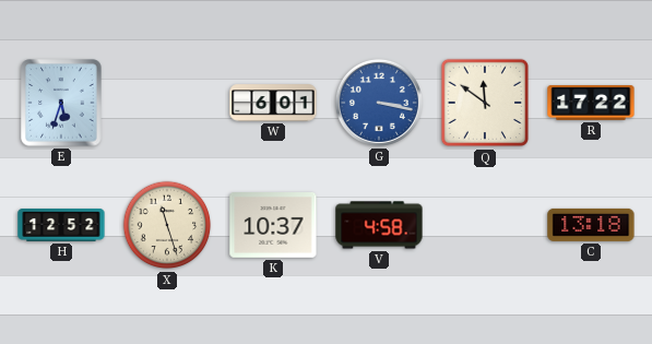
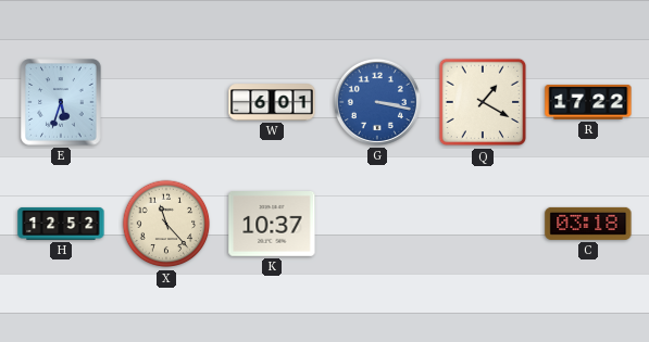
Q: 11:51 -> 1:20
X: 11:27 -> 11:23
V: 4:58 -> none
C: 13:18 -> 03:18
